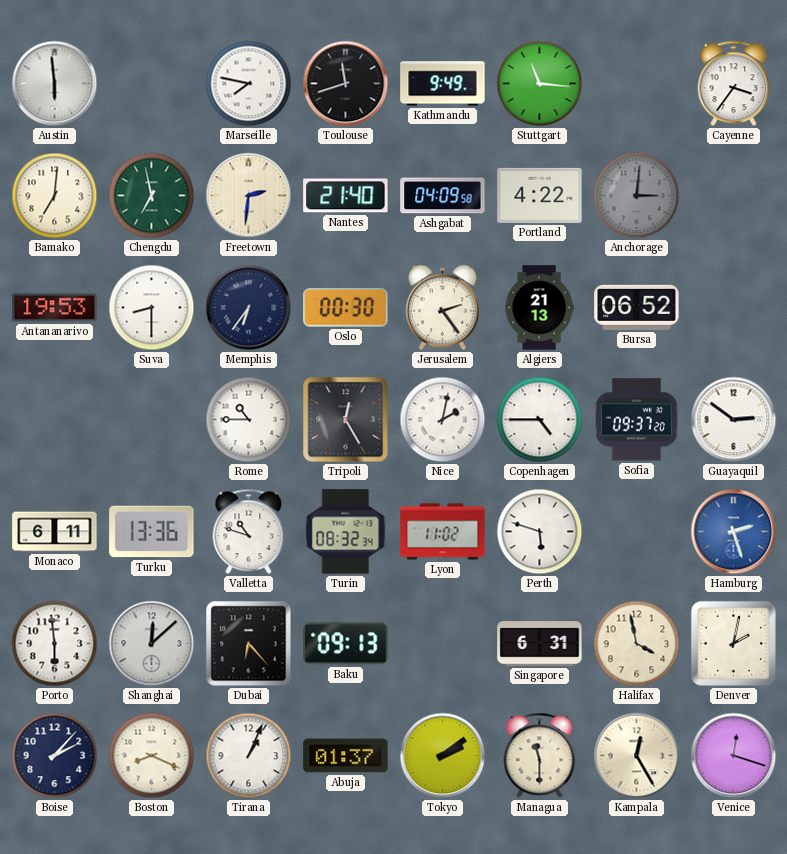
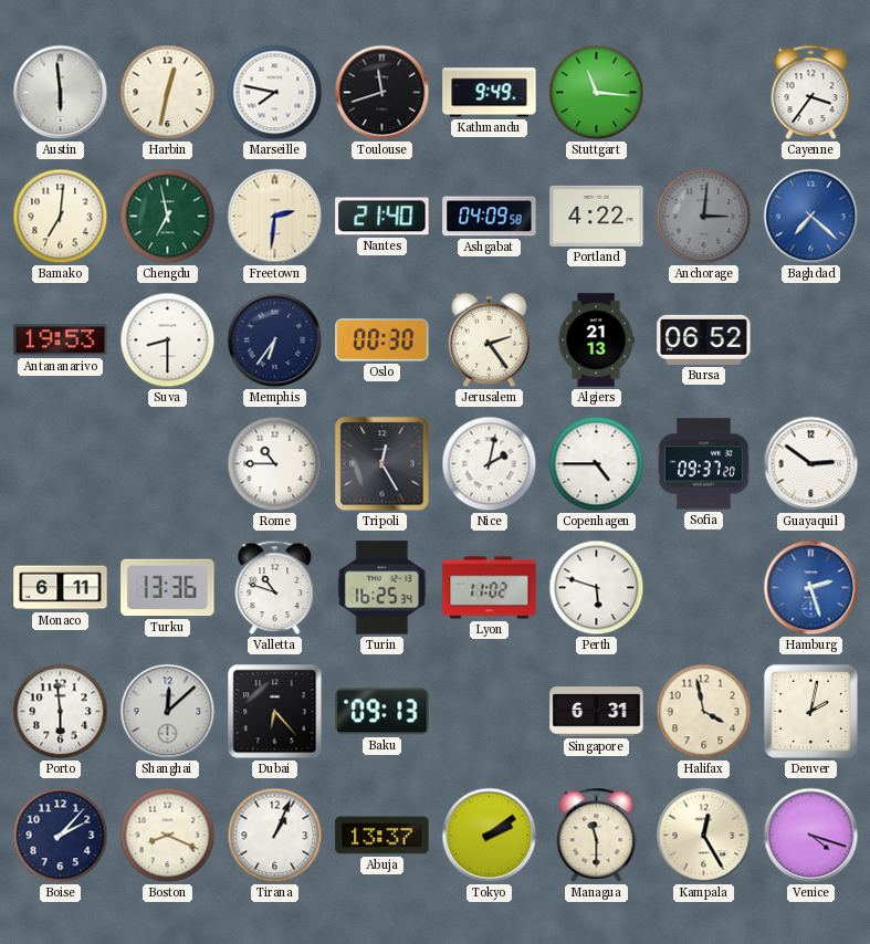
Harbin: none -> 12:32
Baghdad: none -> 7:22
Turin: 08:32 -> 16:25
Abuja: 01:37 -> 13:37
Venice: 12:18 -> 4:18
